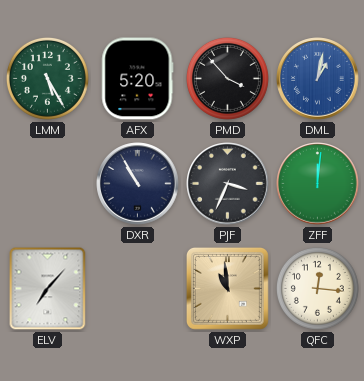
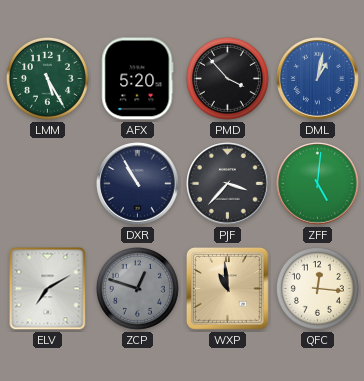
PJF: 3:34 -> 3:37
ZFF: 12:01 -> 5:01
ELV: 7:07 -> 7:10
ZCP: none -> 12:48
